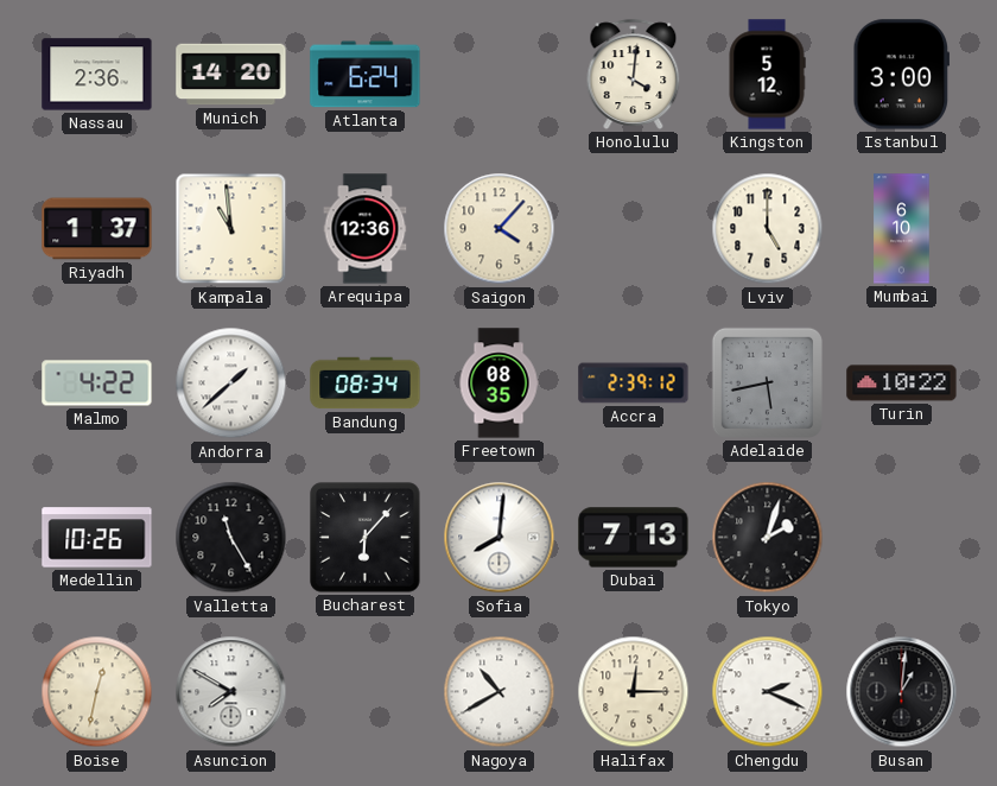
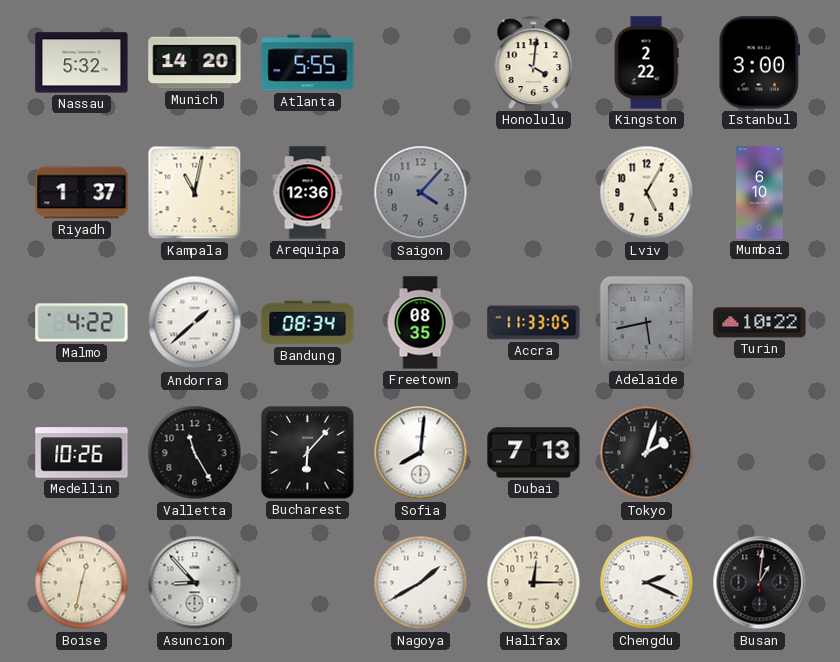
Nassau: 2:36 -> 5:32
Atlanta: 6:24 -> 5:55
Kingston: 5:12 -> 2:22
Kampala: 10:59 -> 11:02
Saigon dial: cream -> grey
Lviv: 5:00 -> 5:05
Accra: 2:39 -> 11:33
Asuncion: 7:50 -> 8:53
Nagoya: 10:40 -> 1:40
